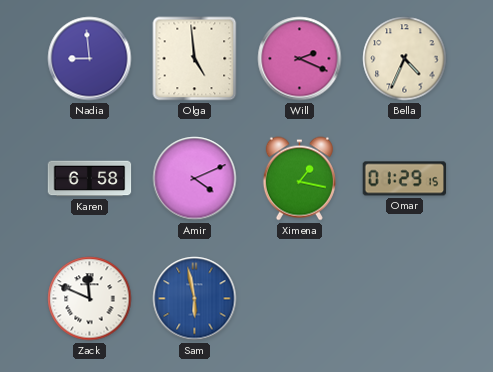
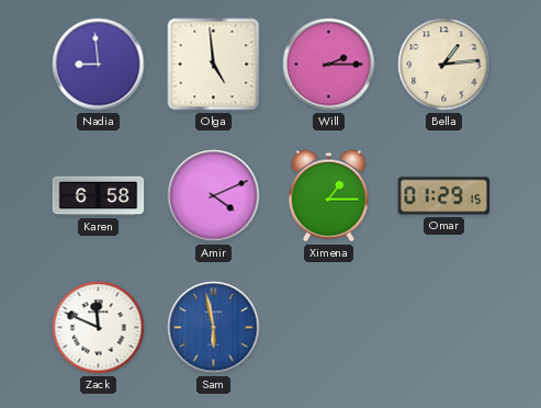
Will: 2:19 -> 2:15
Bella: 4:34 -> 1:14
Ximena: 1:17 -> 1:15
